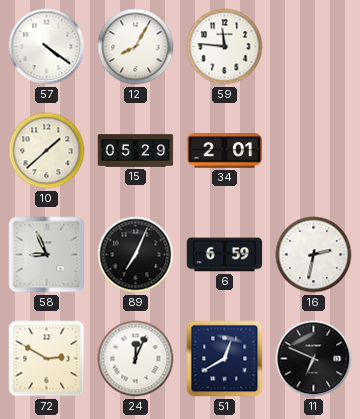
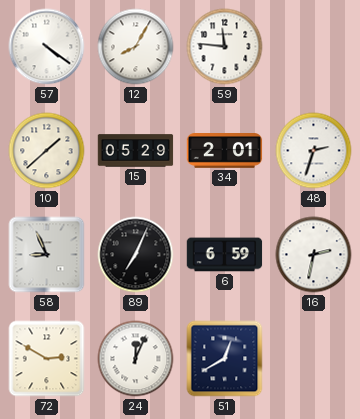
48: none -> 2:33
11: 6:49 -> none
